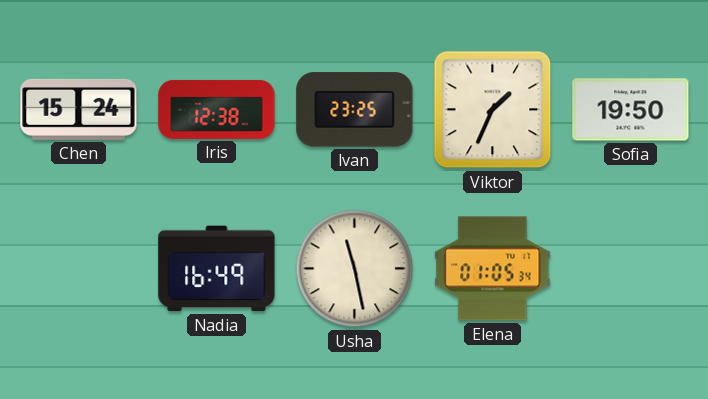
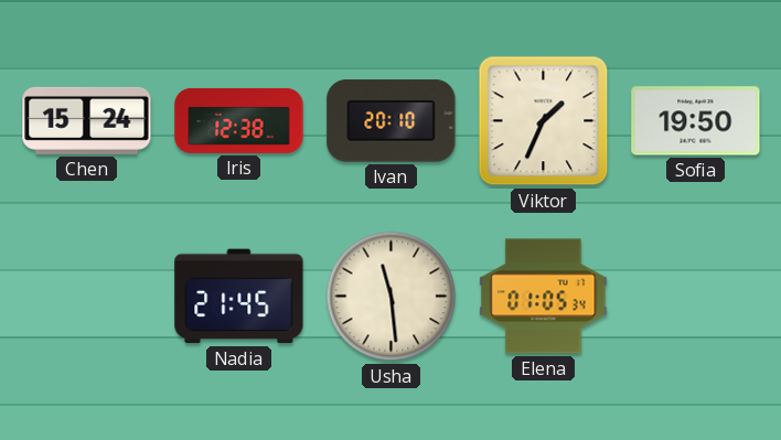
Ivan: 23:25 -> 20:10
Nadia: 16:49 -> 21:45
Usha: 11:28 -> 11:29
